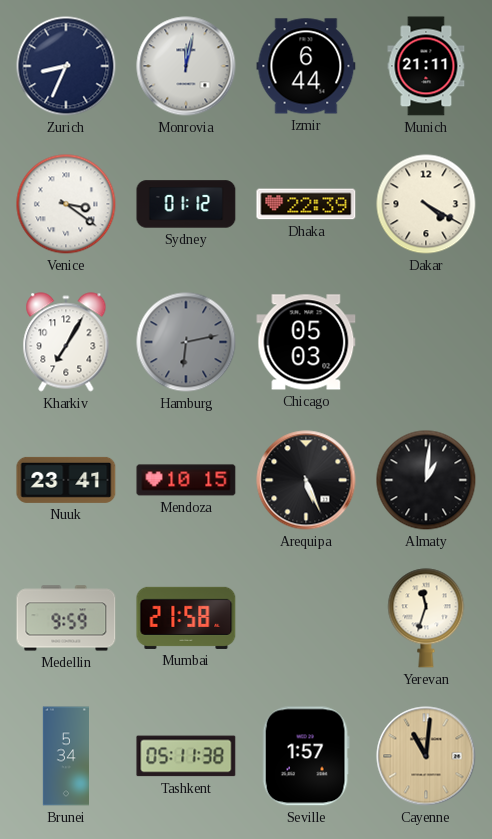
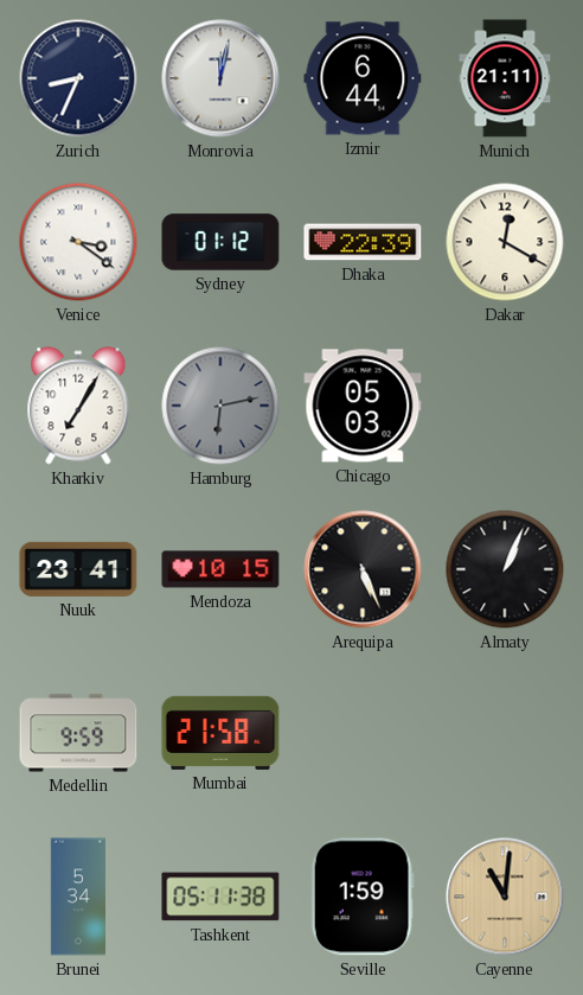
Dakar: 4:20 -> 12:20
Almaty: 1:01 -> 1:04
Yerevan: 11:33 -> none
Seville: 1:57 -> 1:59
